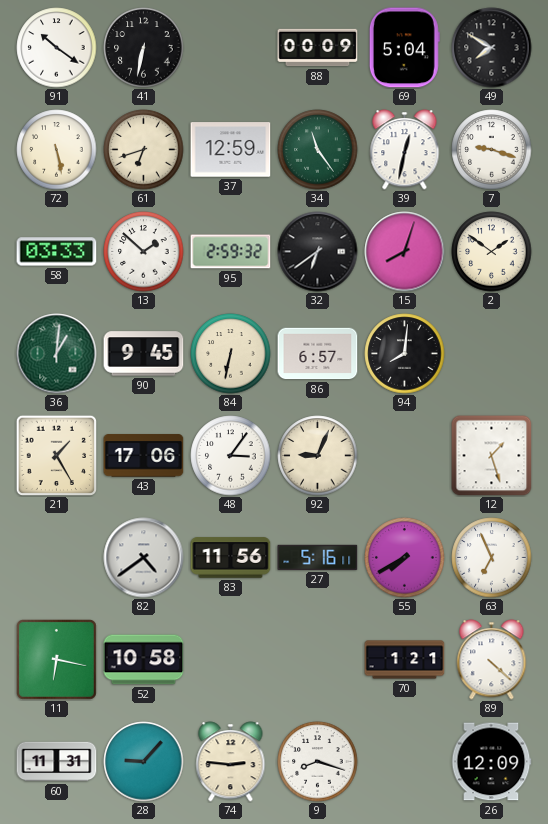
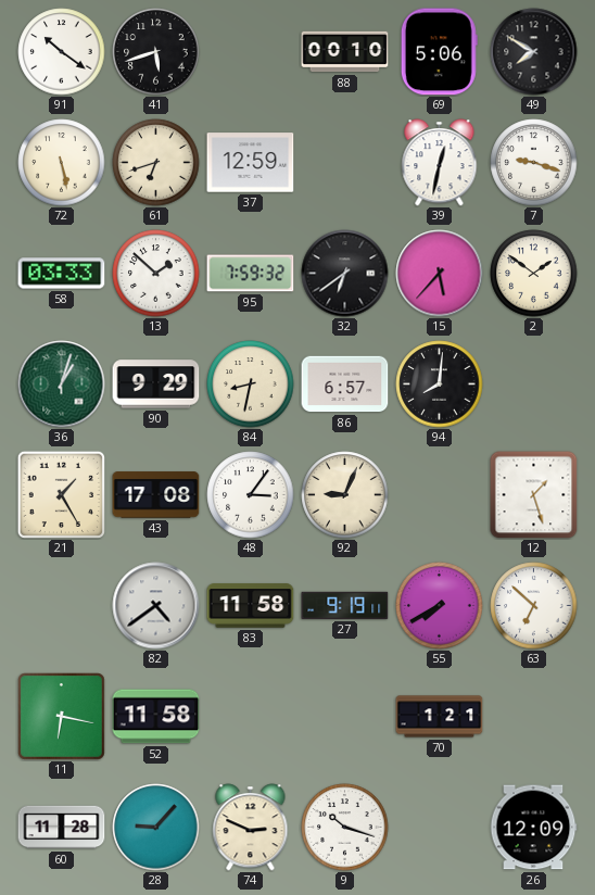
41: 6:32 -> 5:42
88: 00:09 -> 00:10
69: 5:04 -> 5:06
34: 11:24 -> none
95: 2:59 -> 7:59
15: 8:03 -> 5:37
36: 1:01 -> 1:03
90: 9:45 -> 9:29
84: 6:32 -> 8:32
43: 17:06 -> 17:08
83: 11:56 -> 11:58
27: 5:16 -> 9:19
63: 6:56 -> 6:52
52: 10:58 -> 11:58
89: 4:22 -> none
60: 11:31 -> 11:28
74: 2:46 -> 2:49
9: 8:18 -> 10:18
